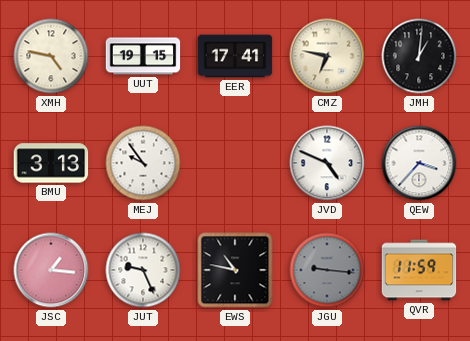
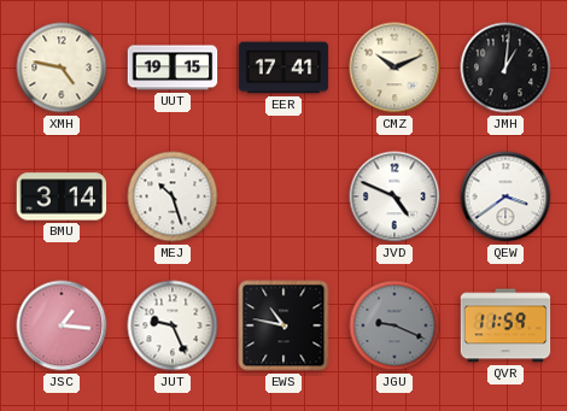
CMZ: 6:47 -> 10:11
BMU: 3:13 -> 3:14
MEJ: 9:54 -> 10:27
QEW: 3:37 -> 3:39
JGU: 9:16 -> 9:19
